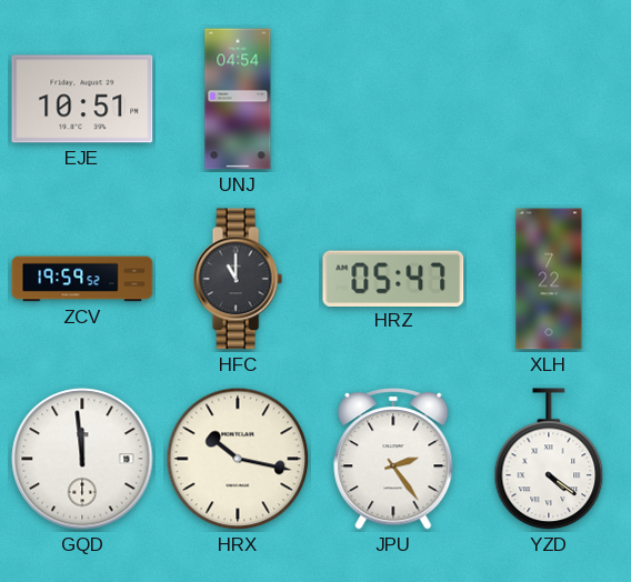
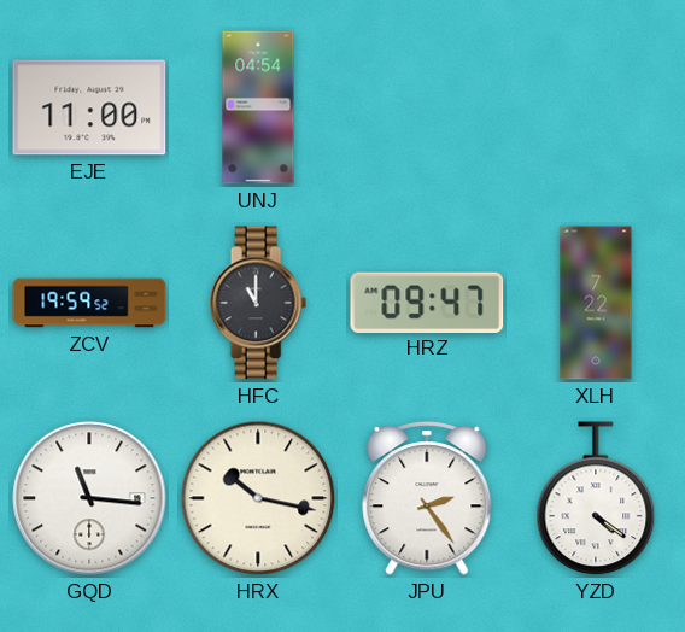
EJE: 10:51 -> 11:00
HRZ: 05:47 -> 09:47
GQD: 11:59 -> 11:16
